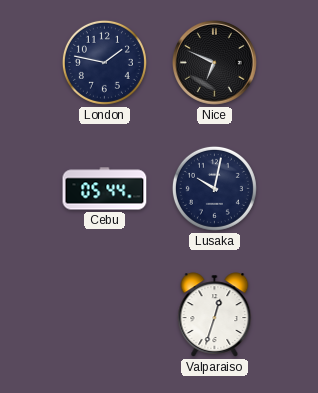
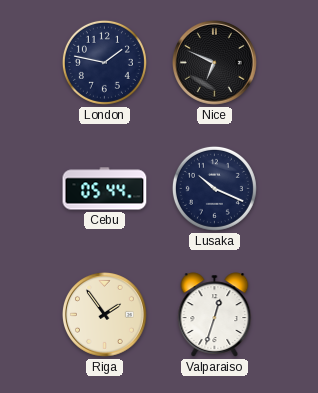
Lusaka: 10:02 -> 10:19
Riga: none -> 1:54
